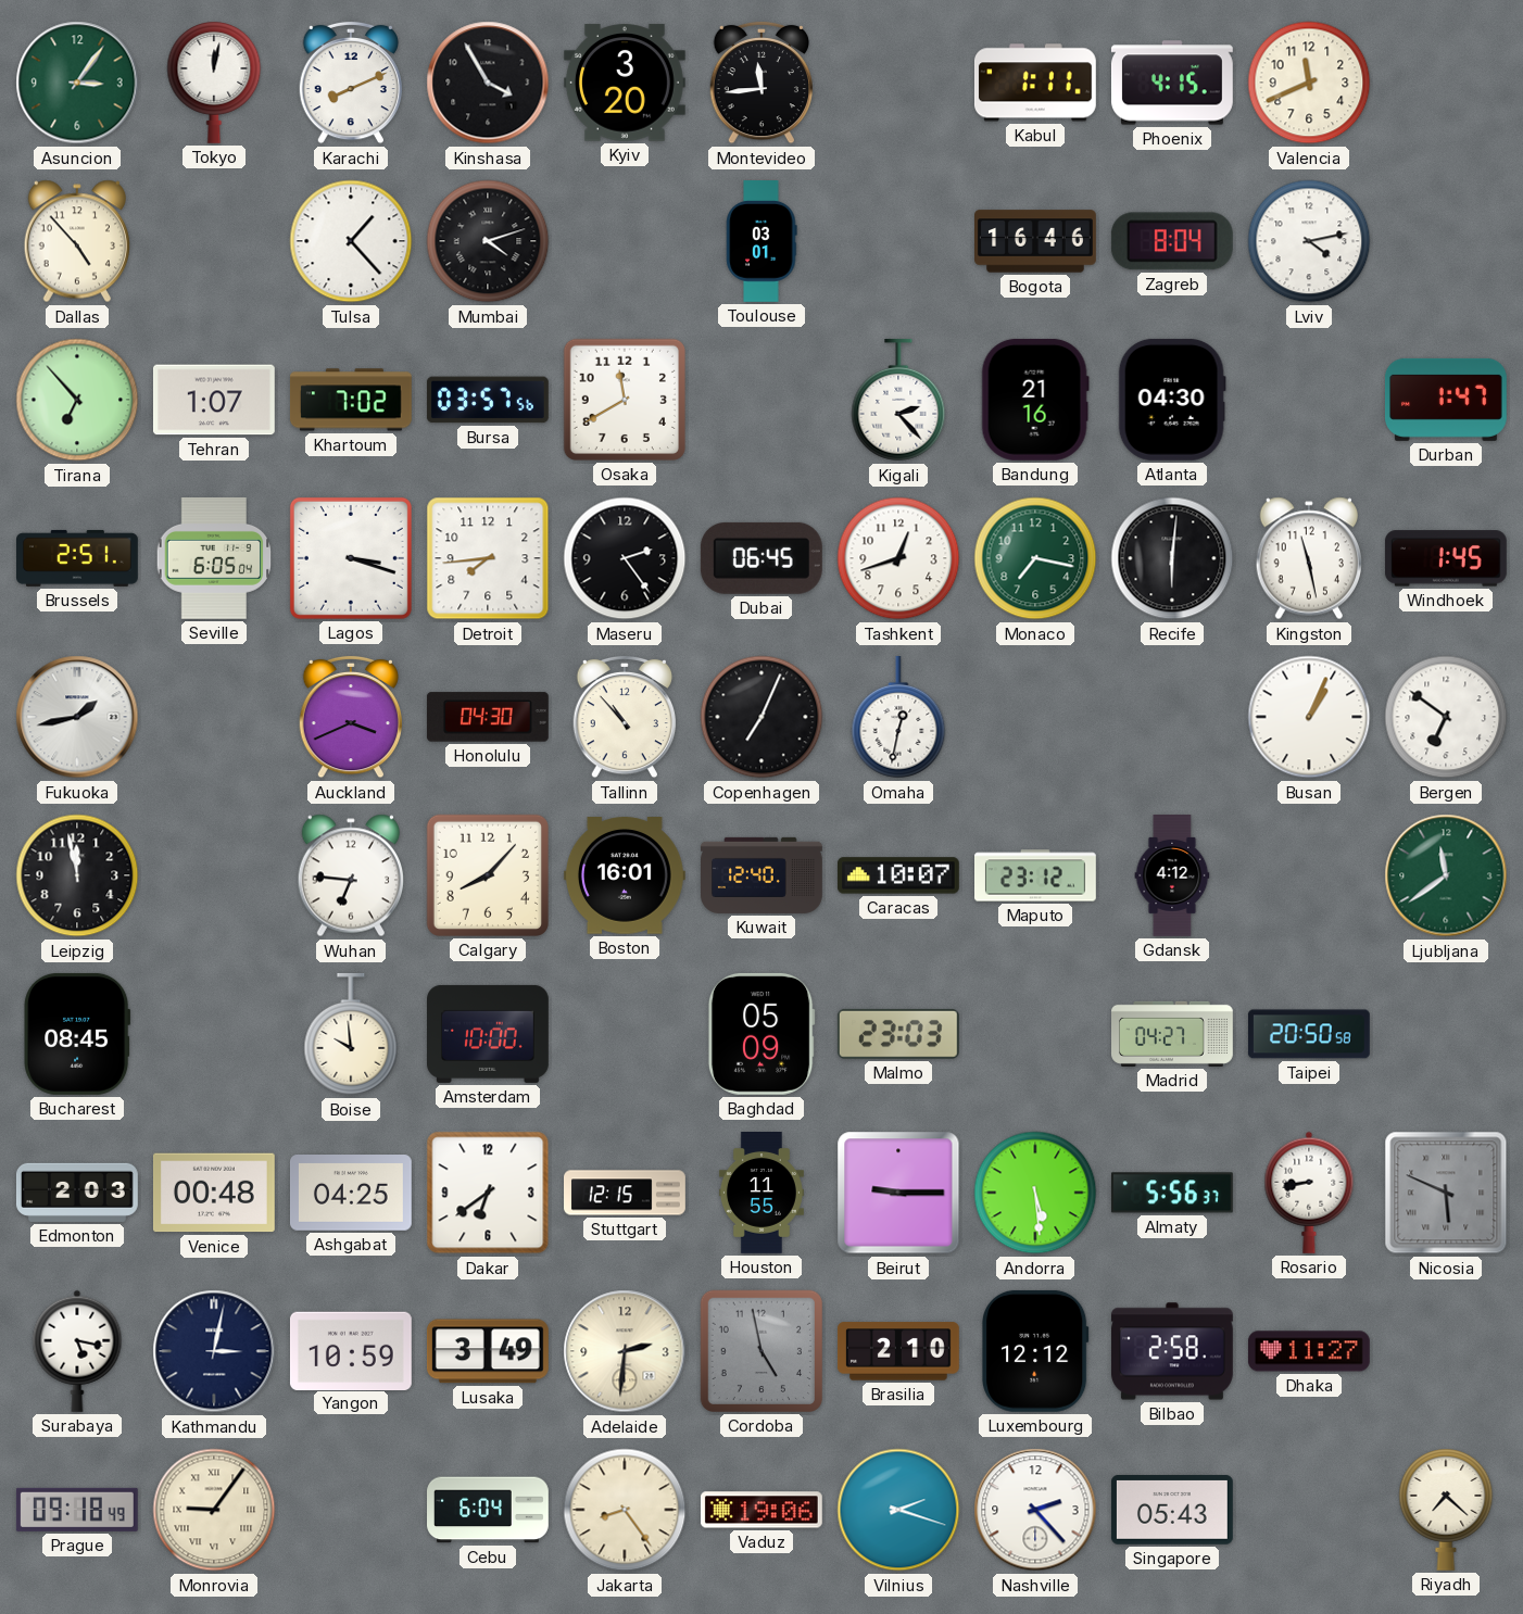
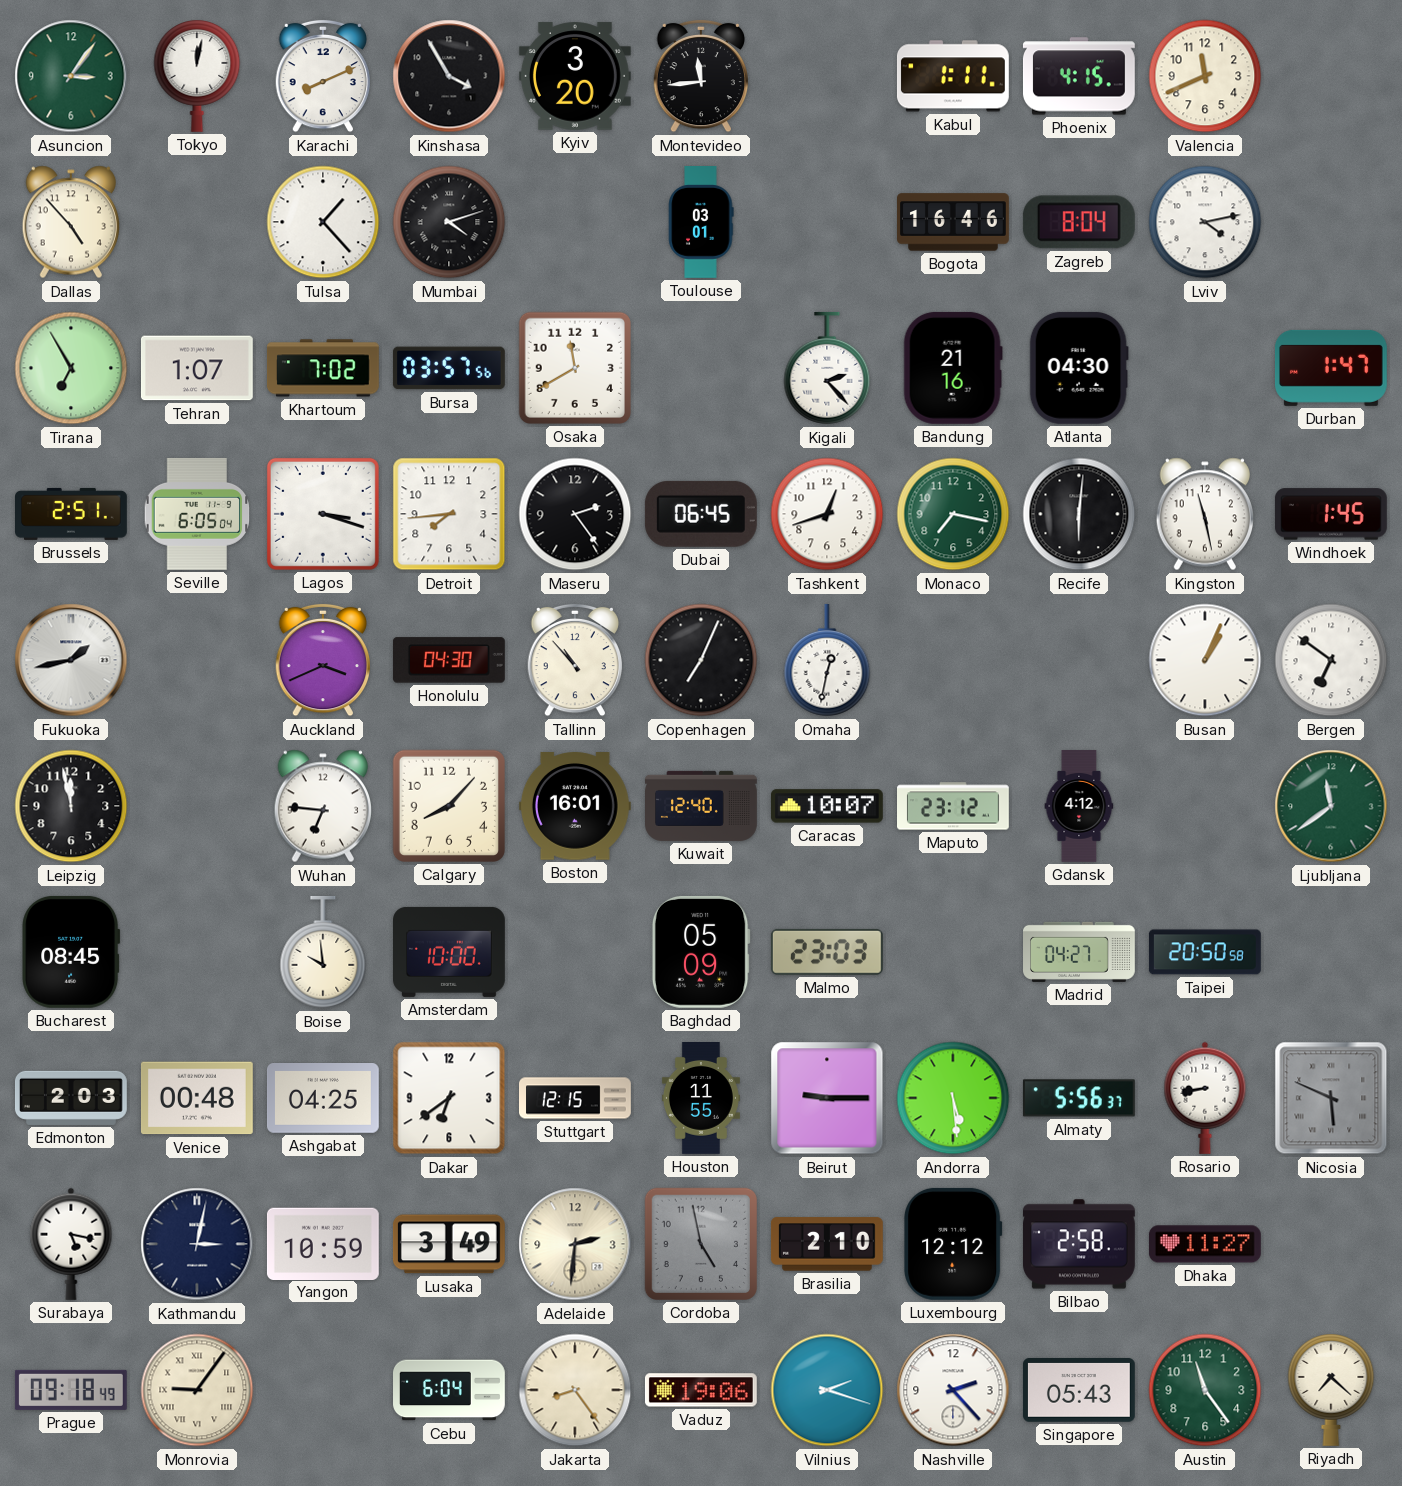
Tirana: 6:53 -> 6:55
Austin: none -> 11:24
